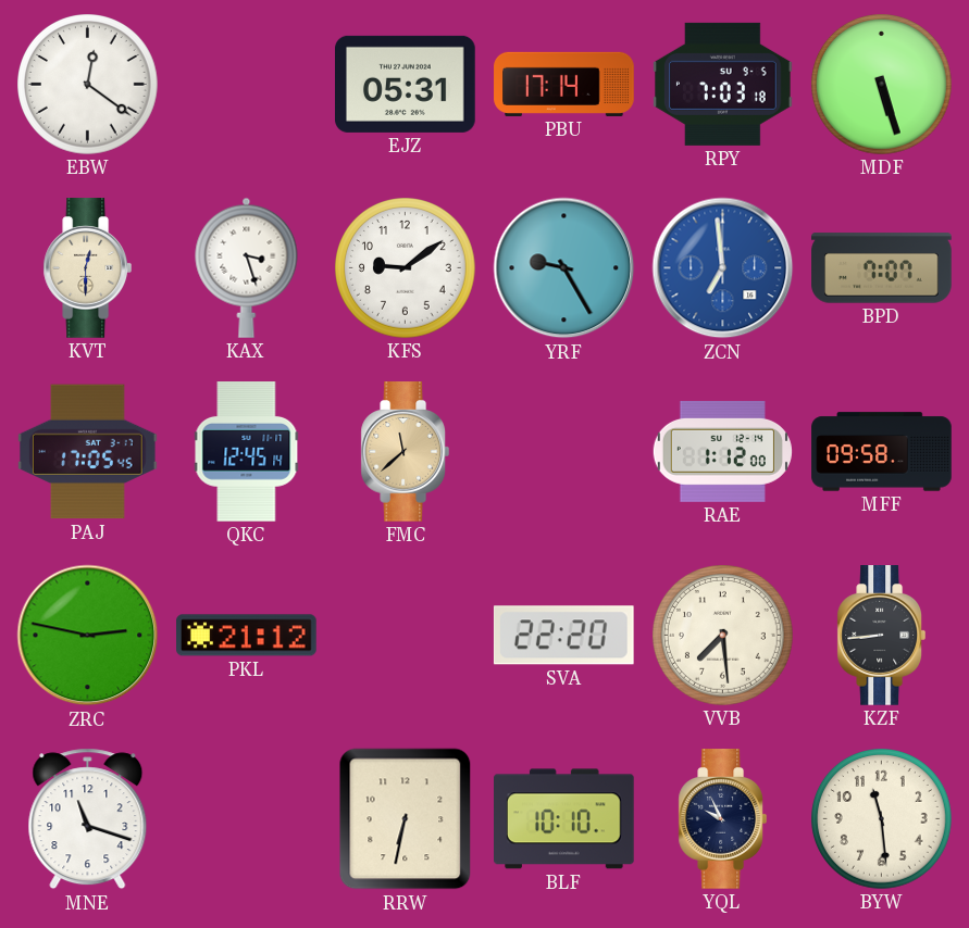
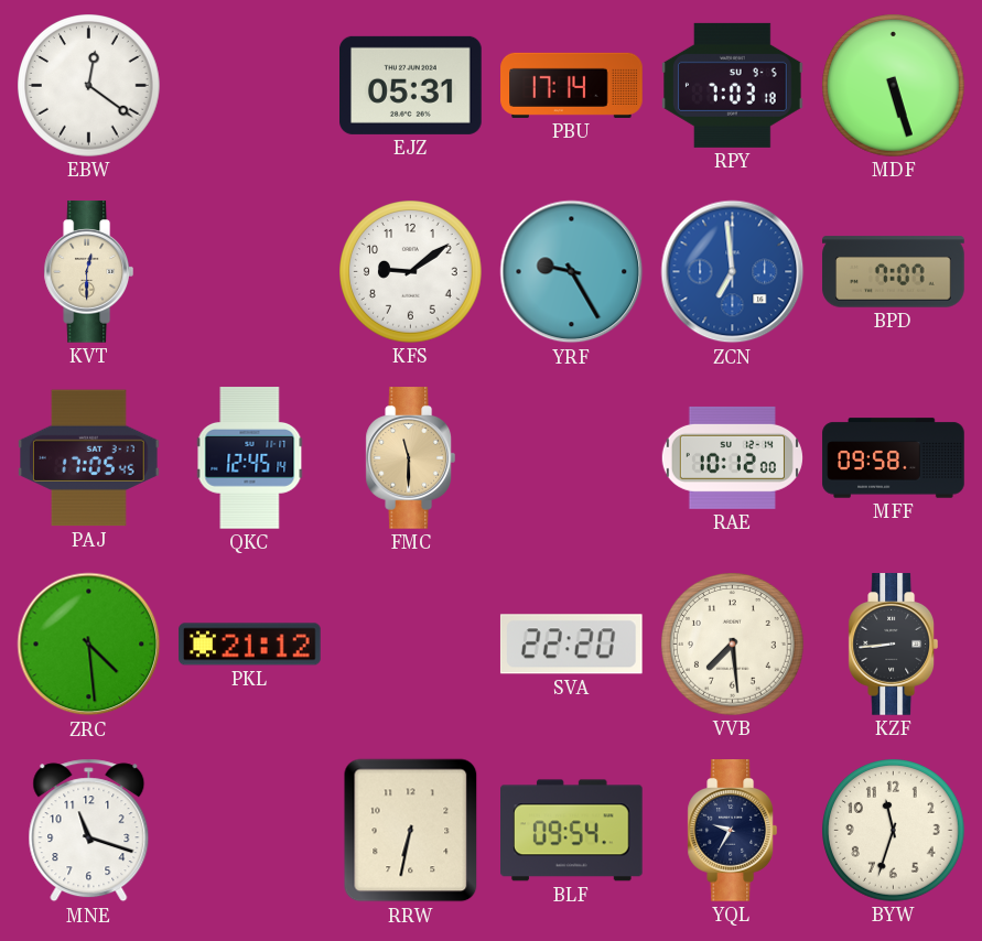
KAX: 3:27 -> none
FMC: 11:38 -> 11:30
RAE: 1:12 -> 10:12
ZRC: 2:47 -> 4:29
BLF: 10:10 -> 09:54
YQL: 9:56 -> 9:35
BYW: 11:29 -> 11:33
